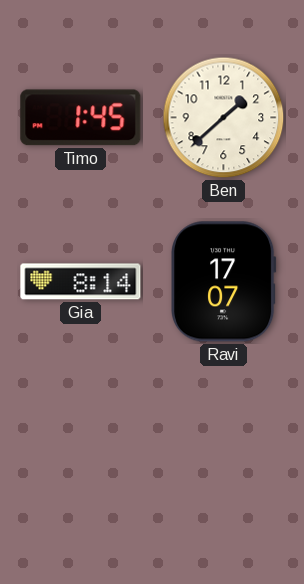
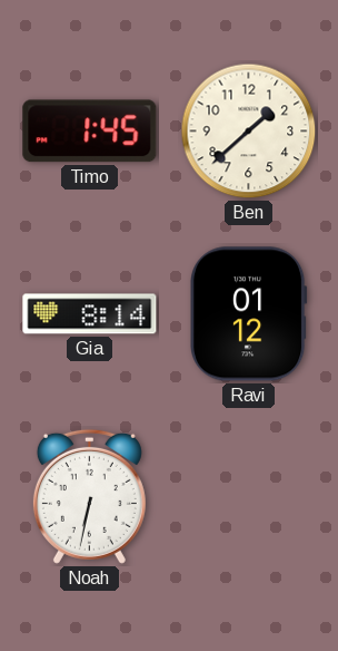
Ravi: 17:07 -> 01:12
Noah: none -> 6:32
